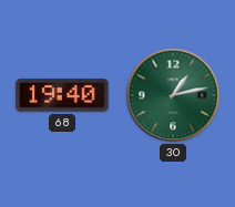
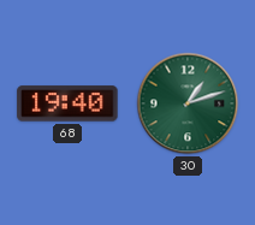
30: 1:13 -> 1:12
